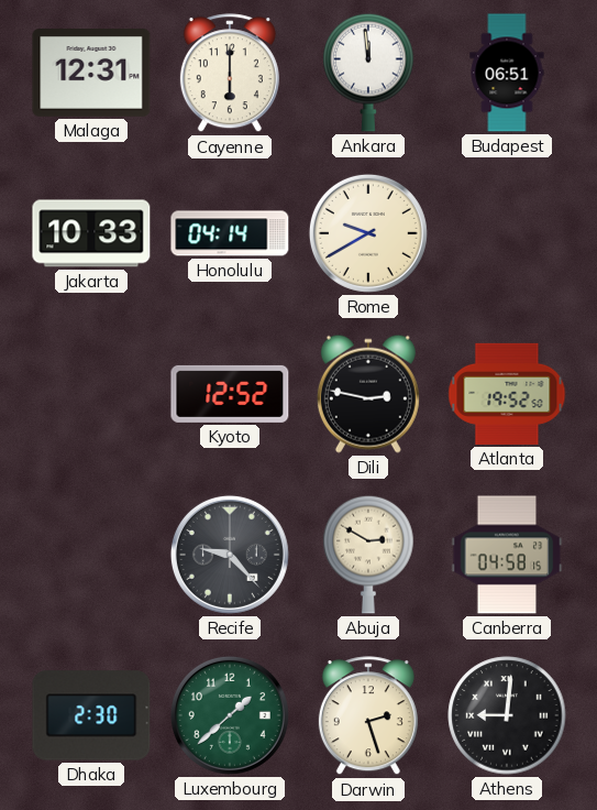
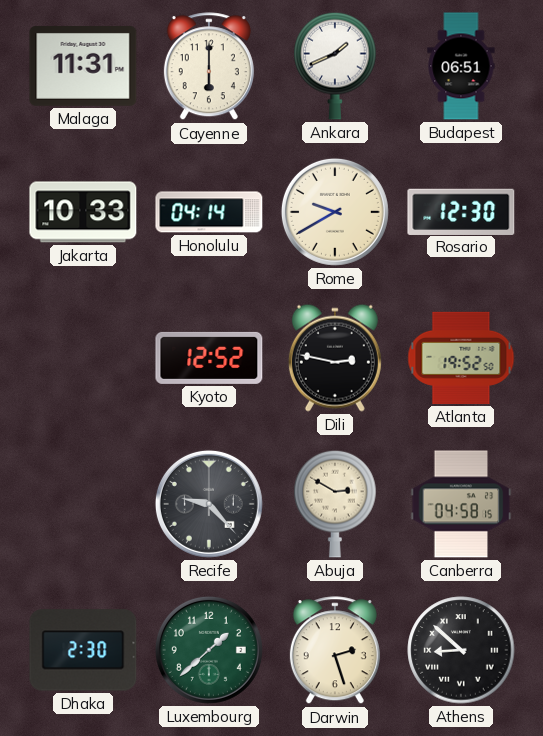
Malaga: 12:31 -> 11:31
Ankara: 11:59 -> 1:41
Rosario: none -> 12:30
Athens: 9:01 -> 8:52
